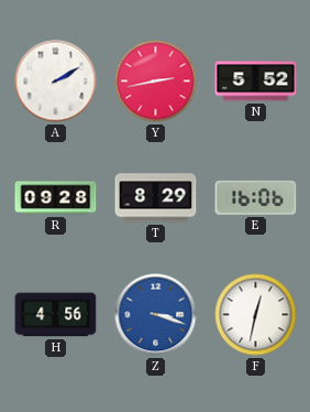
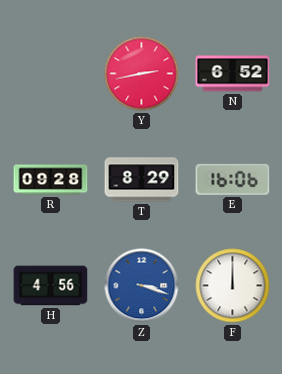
A: 2:10 -> none
N: 5:52 -> 6:52
F: 12:32 -> 12:00
